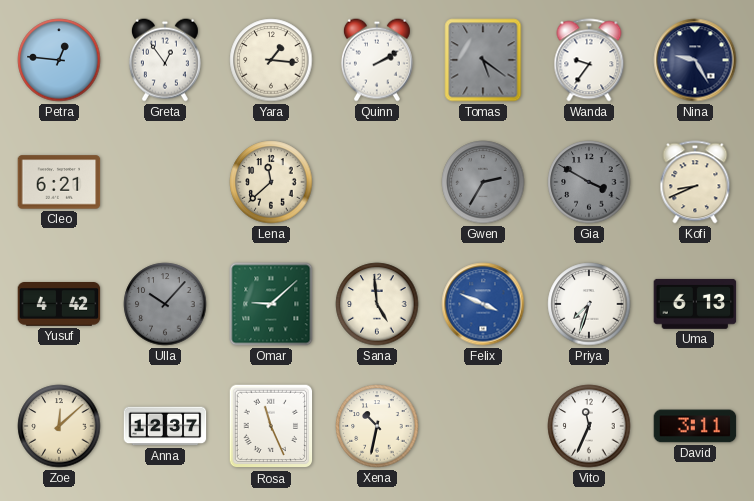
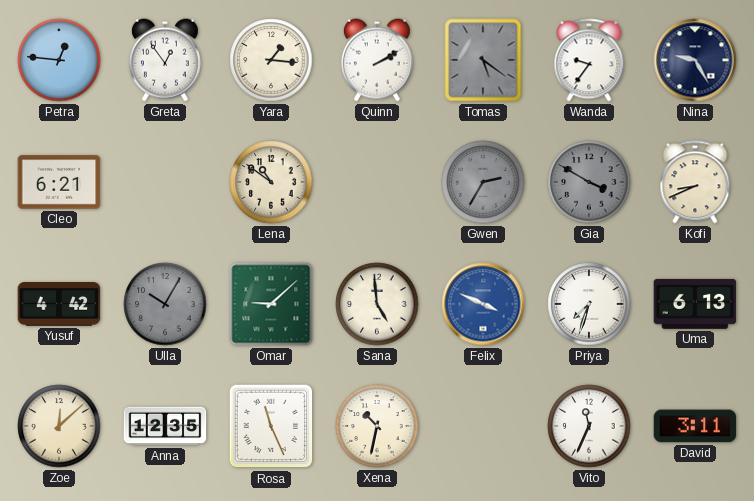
Lena: 11:38 -> 10:51
Ulla: 10:07 -> 10:05
Anna: 12:37 -> 12:35
